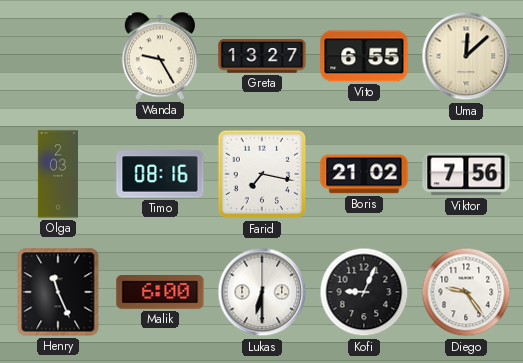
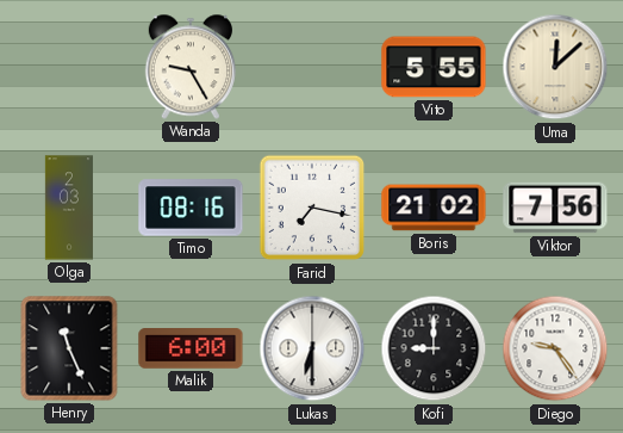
Greta: 13:27 -> none
Vito: 6:55 -> 5:55
Kofi: 9:04 -> 9:00
